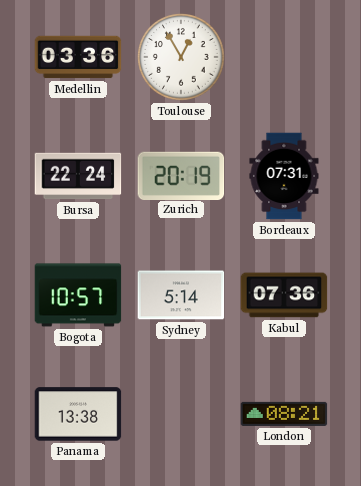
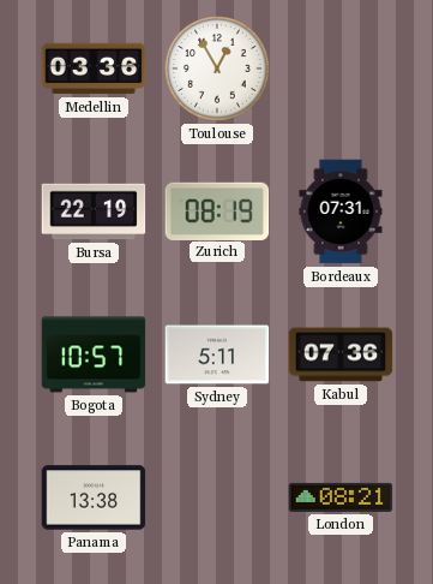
Bursa: 22:24 -> 22:19
Zurich: 20:19 -> 08:19
Sydney: 5:14 -> 5:11
